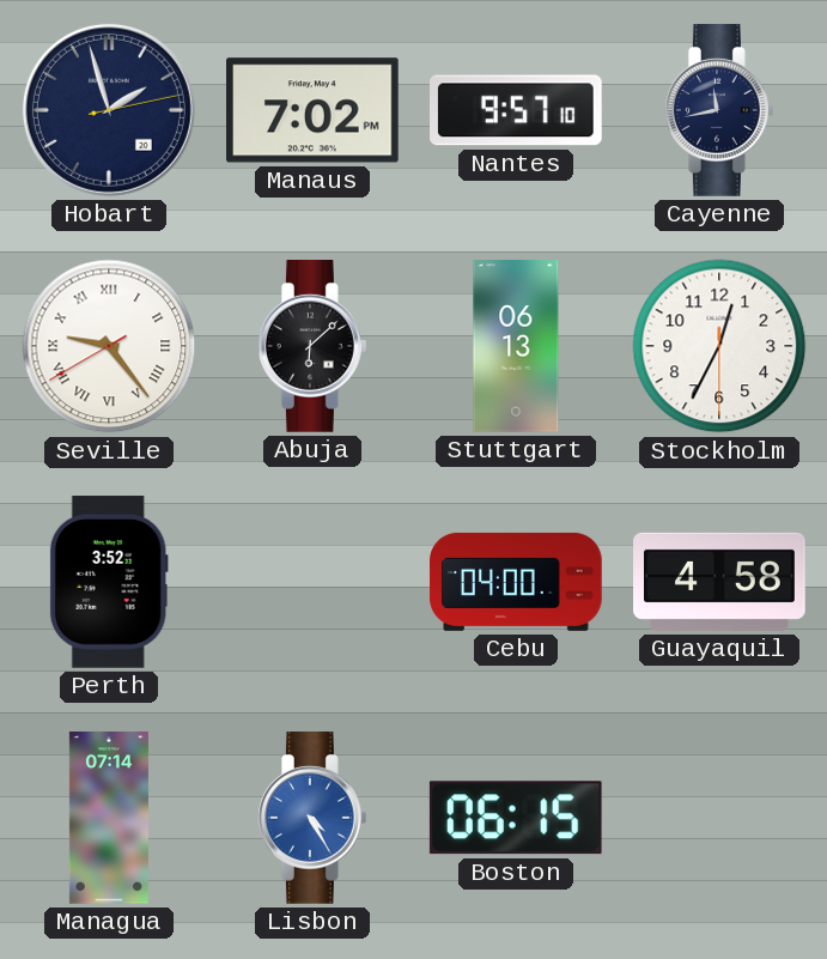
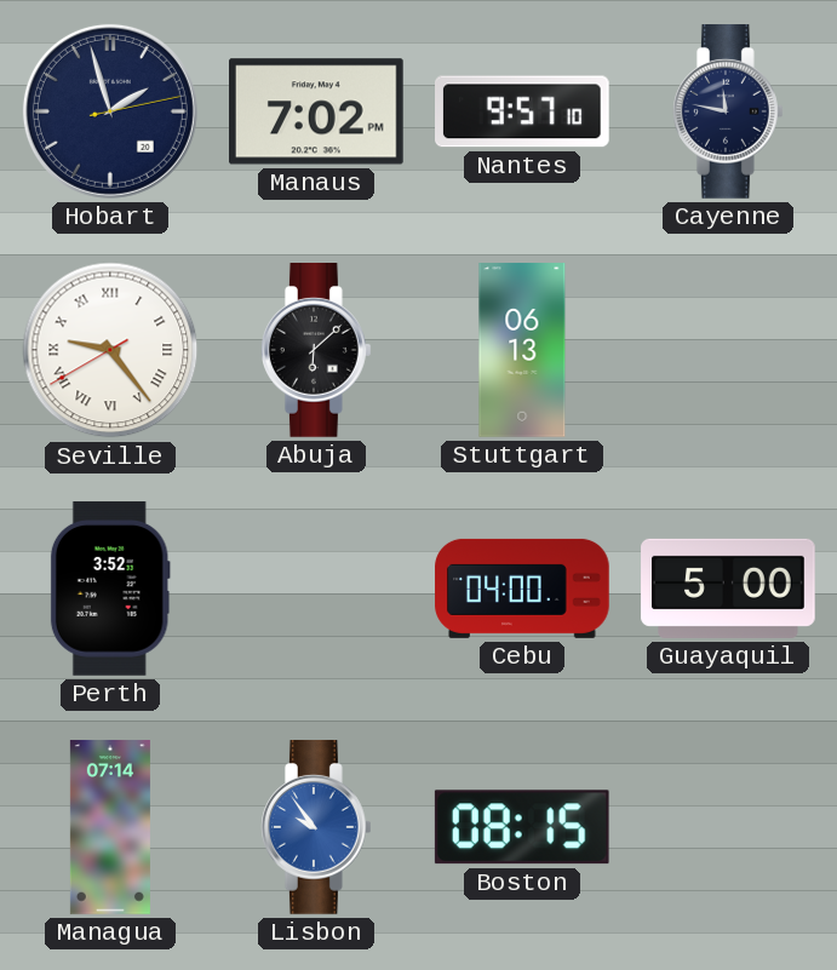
Cayenne: 11:43 -> 11:47
Stockholm: 12:34 -> none
Guayaquil: 4:58 -> 5:00
Lisbon: 4:25 -> 9:54
Boston: 06:15 -> 08:15
